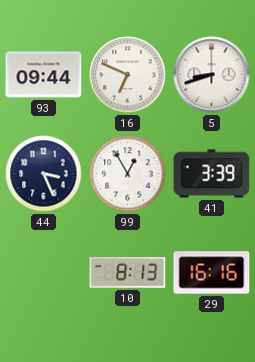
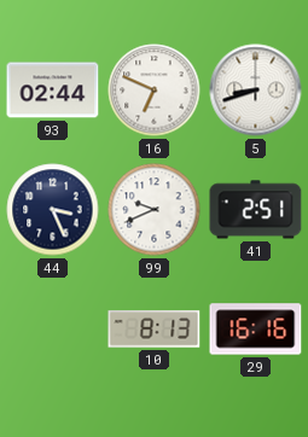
93: 09:44 -> 02:44
99: 12:55 -> 9:41
41: 3:39 -> 2:51
